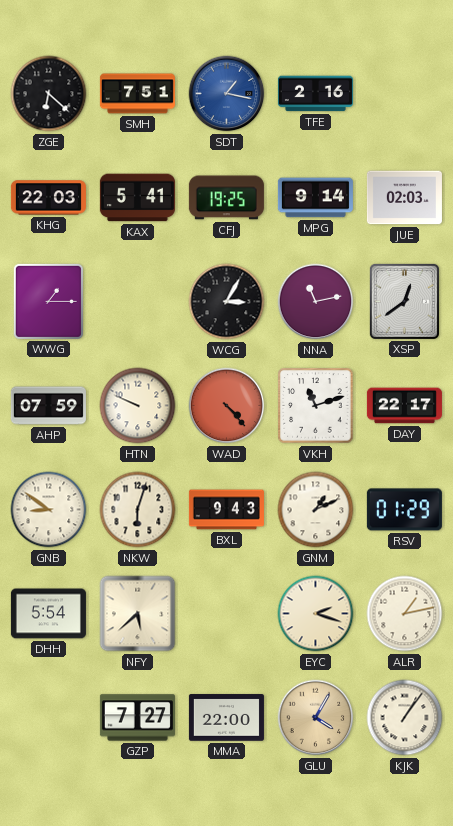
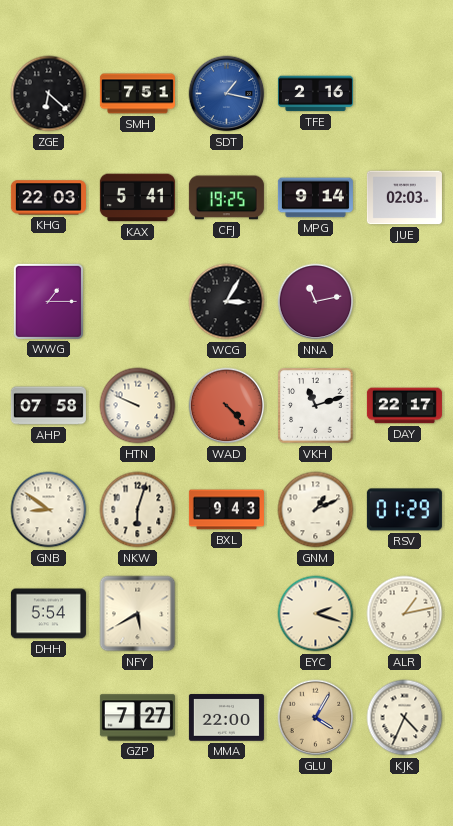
XSP: 12:39 -> none
AHP: 07:59 -> 07:58
NFY: 5:38 -> 5:40
KJK: 1:06 -> 4:34
